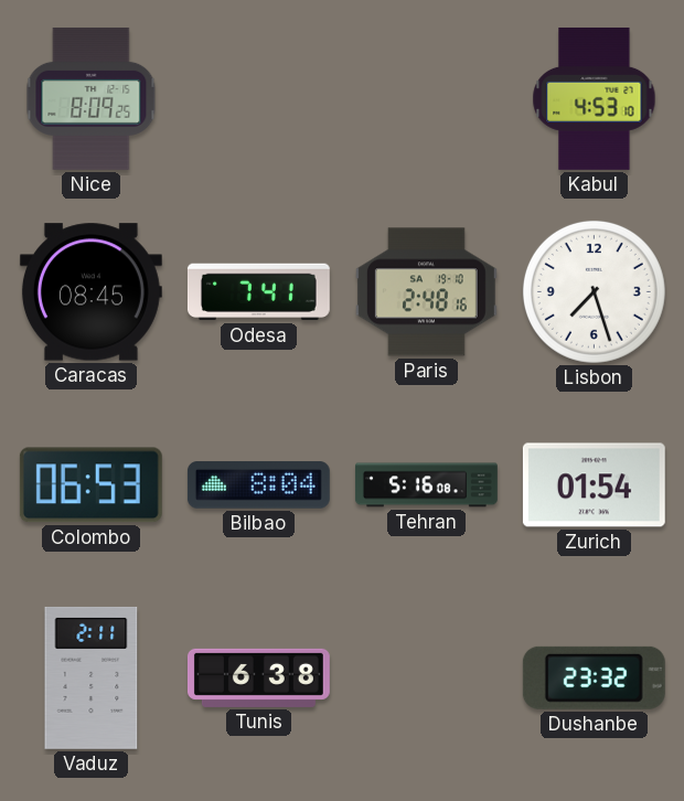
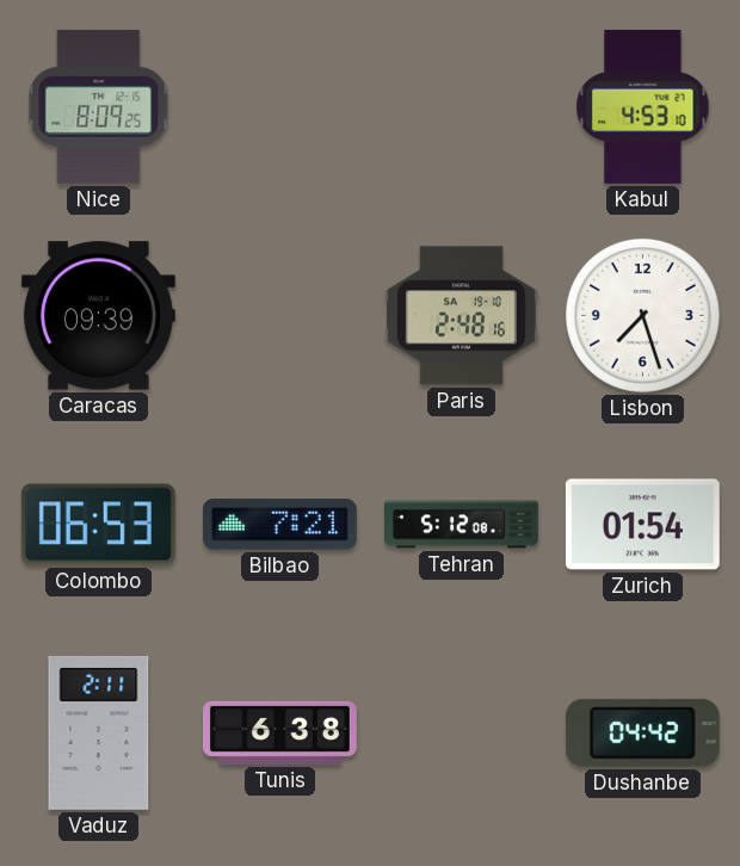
Caracas: 08:45 -> 09:39
Odesa: 7:41 -> none
Bilbao: 8:04 -> 7:21
Tehran: 5:16 -> 5:12
Dushanbe: 23:32 -> 04:42
